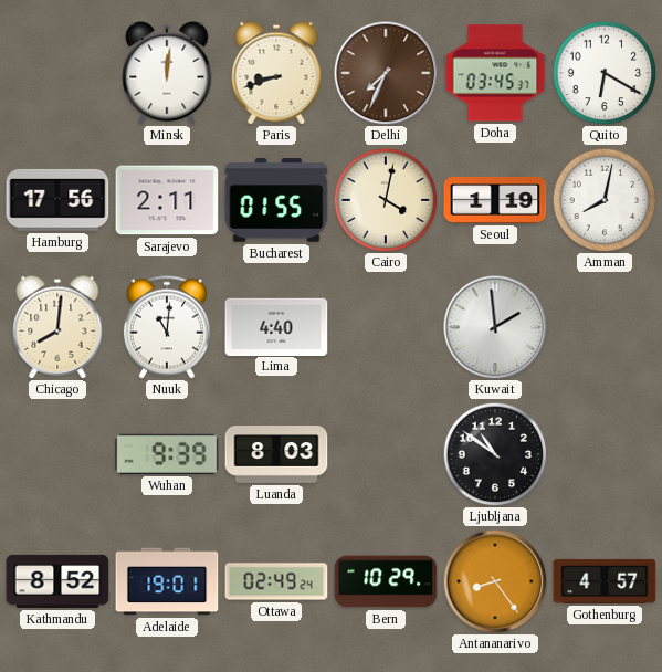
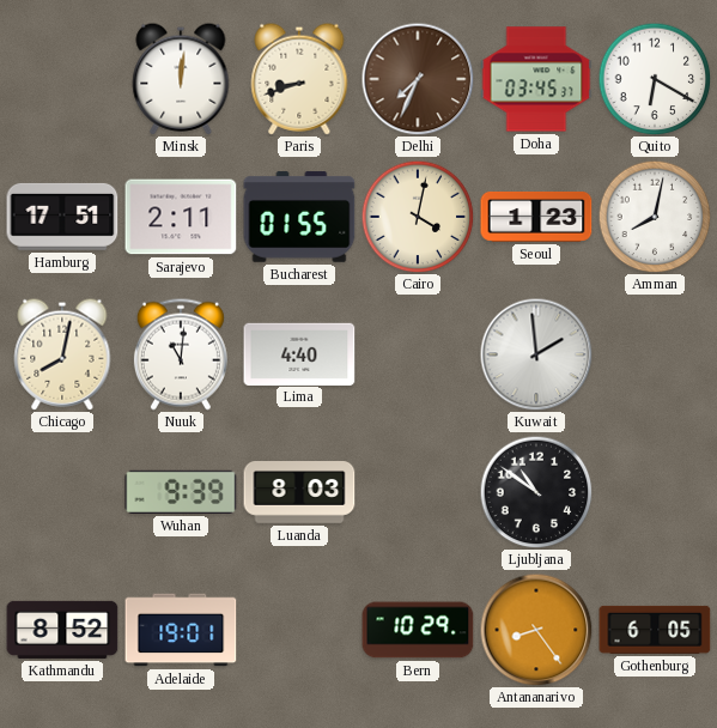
Hamburg: 17:56 -> 17:51
Seoul: 1:19 -> 1:23
Chicago: 8:01 -> 8:02
Ottawa: 02:49 -> none
Gothenburg: 4:57 -> 6:05
